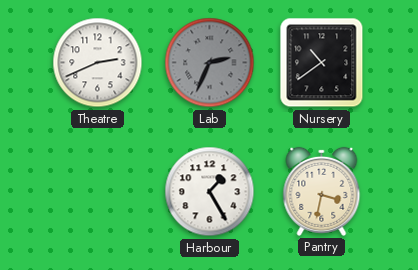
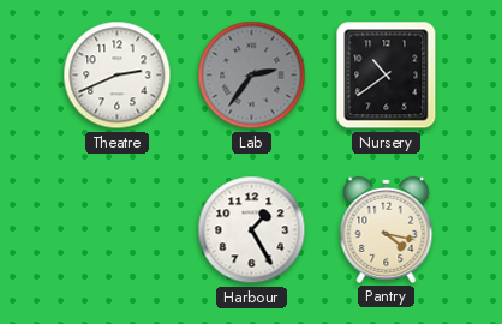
Lab: 2:34 -> 2:36
Pantry: 3:32 -> 4:17
